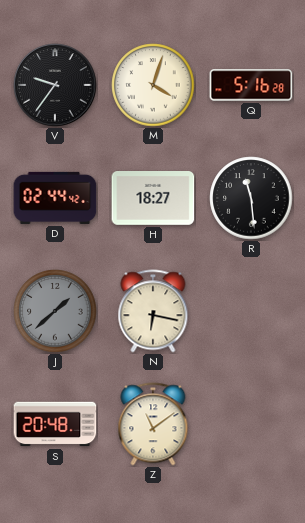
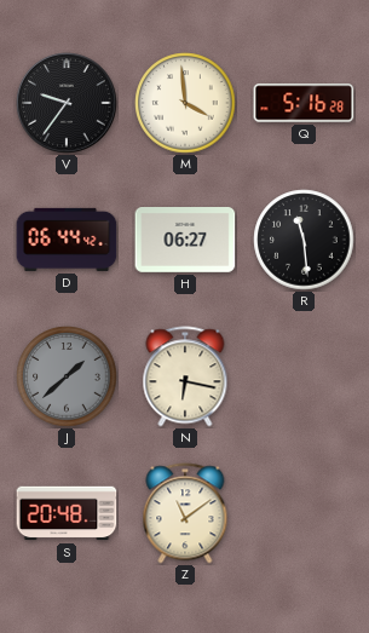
M: 4:03 -> 3:59
D: 02:44 -> 06:44
H: 18:27 -> 06:27
